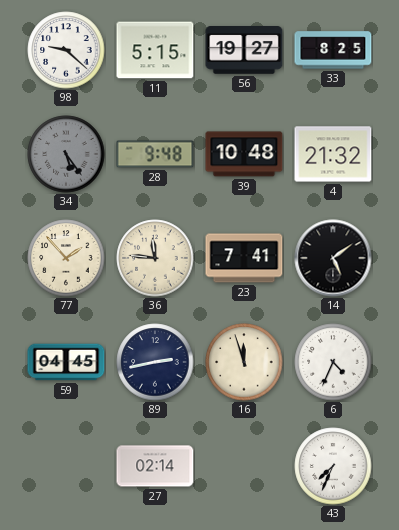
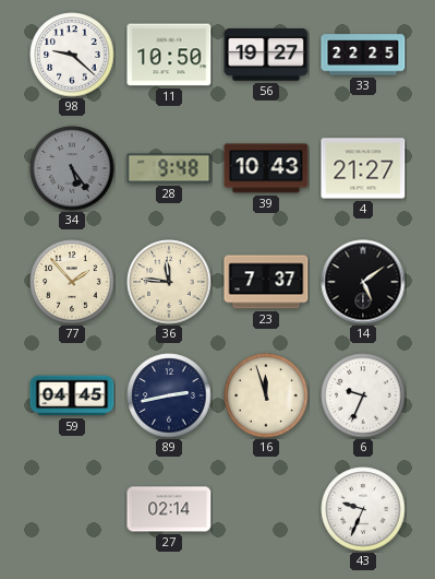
11: 5:15 -> 10:50
33: 8:25 -> 22:25
39: 10:48 -> 10:43
4: 21:32 -> 21:27
23: 7:41 -> 7:37
6: 4:34 -> 9:34
43: 7:34 -> 9:34
